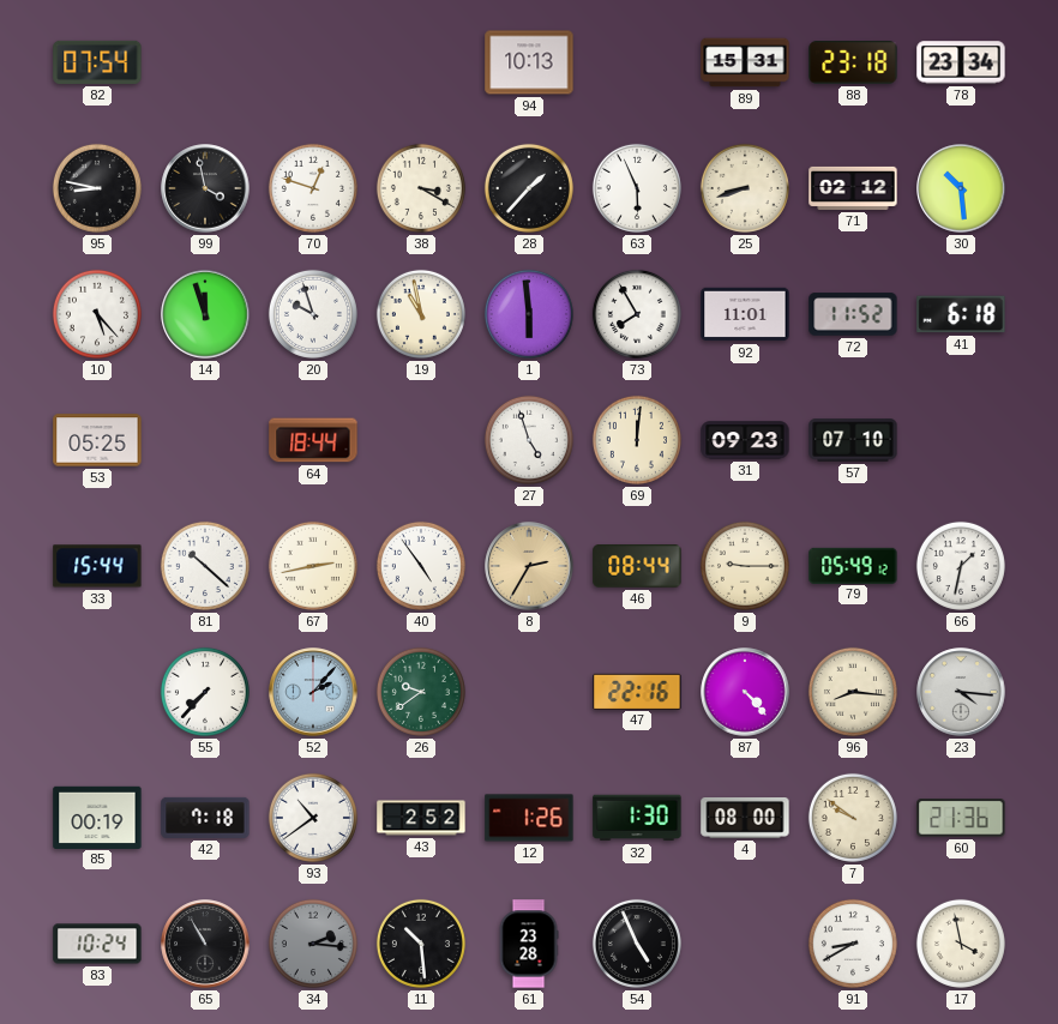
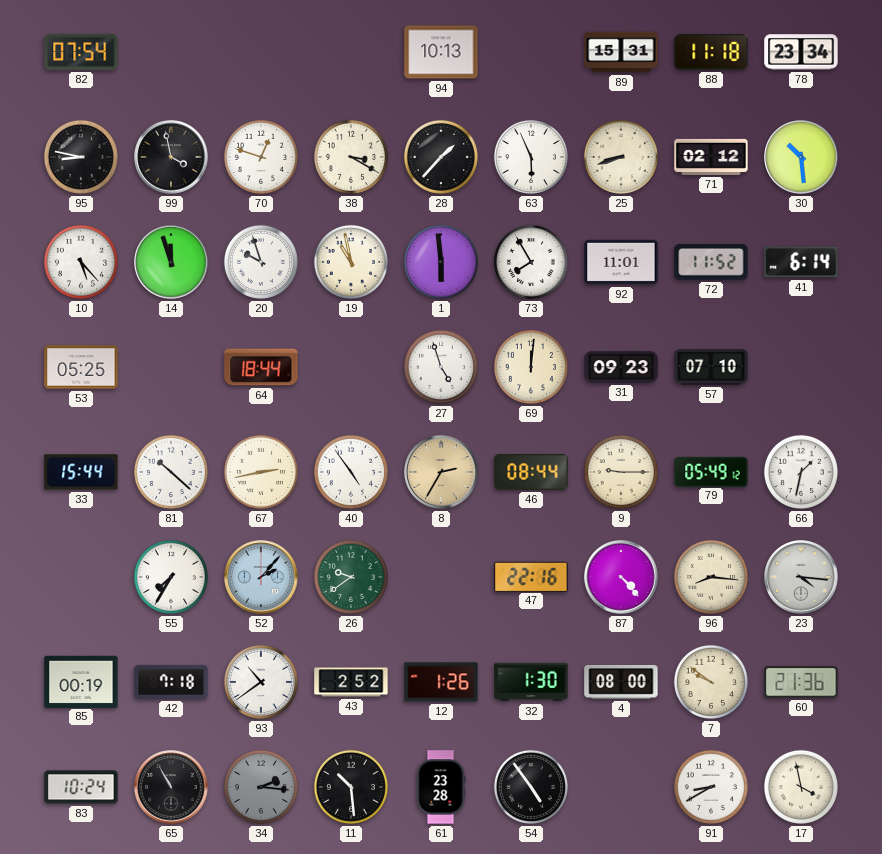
88: 23:18 -> 11:18
41: 6:18 -> 6:14
55: 7:37 -> 7:35
54: 4:56 -> 4:54
